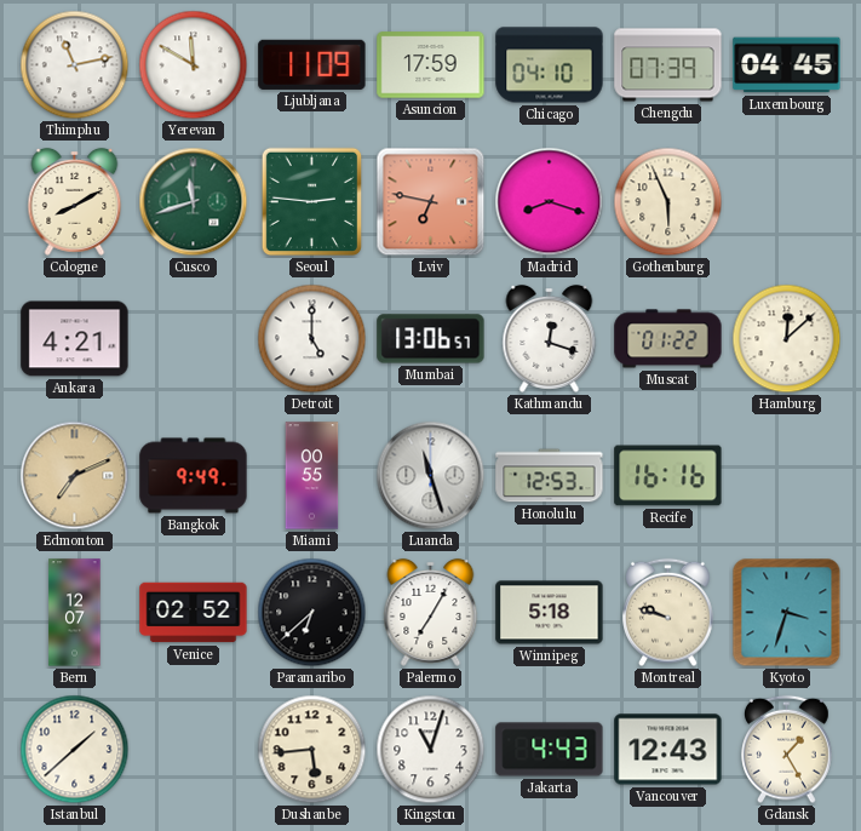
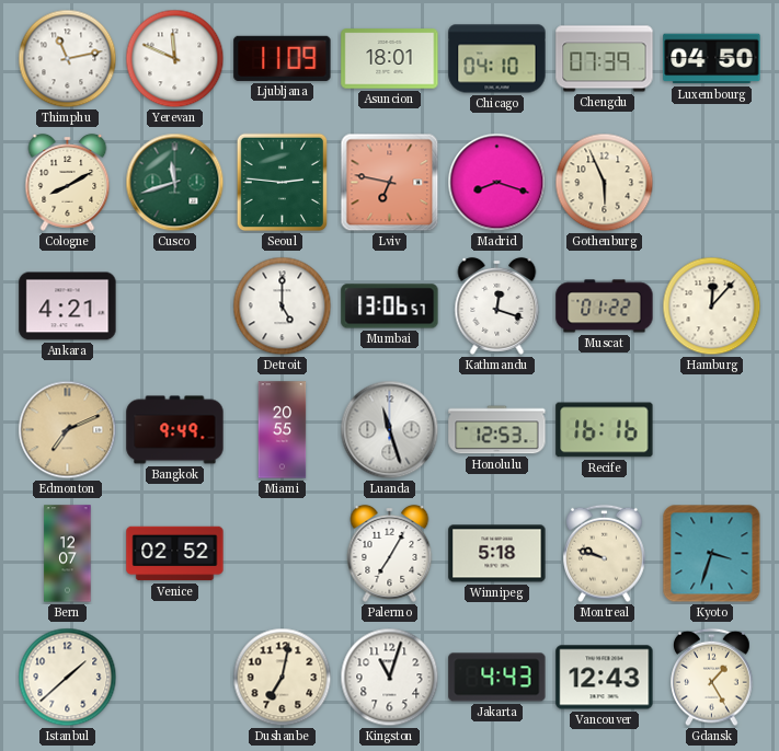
Yerevan: 11:50 -> 11:49
Asuncion: 17:59 -> 18:01
Luxembourg: 04:45 -> 04:50
Hamburg: 12:08 -> 12:07
Miami: 00:55 -> 20:55
Paramaribo: 6:38 -> none
Dushanbe: 5:44 -> 7:02
